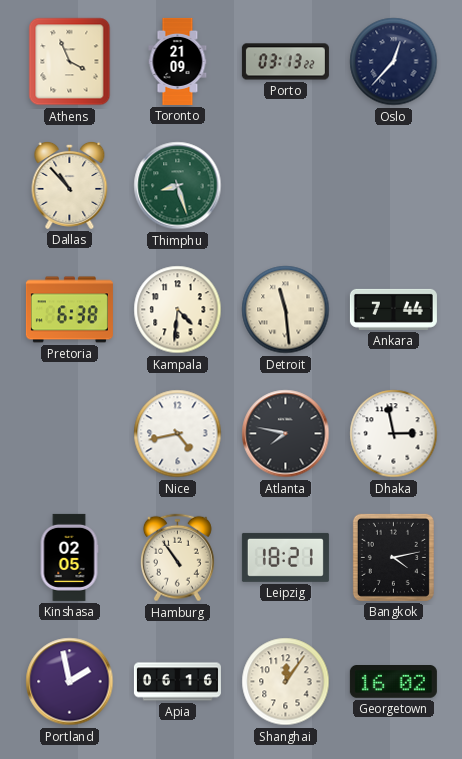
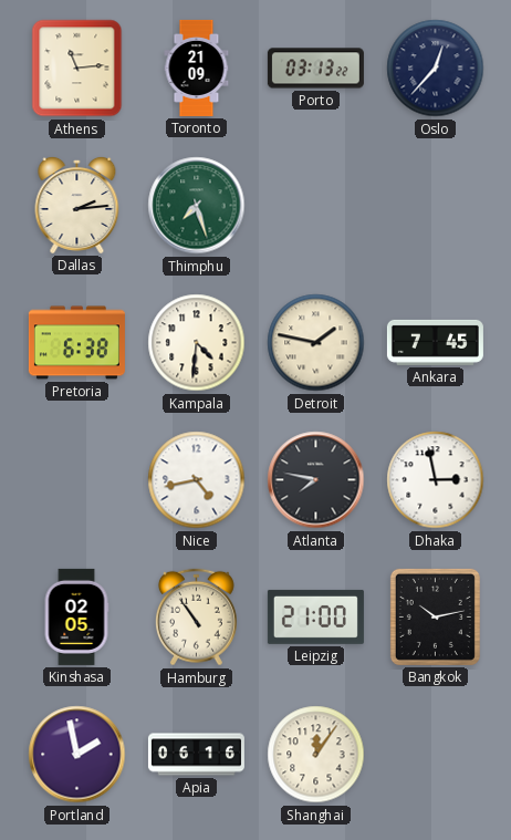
Athens: 3:56 -> 11:14
Dallas: 10:53 -> 2:14
Thimphu: 8:27 -> 7:27
Detroit: 11:29 -> 1:47
Ankara: 7:44 -> 7:45
Leipzig: 18:21 -> 21:00
Bangkok: 4:13 -> 10:13
Georgetown: 16:02 -> none
